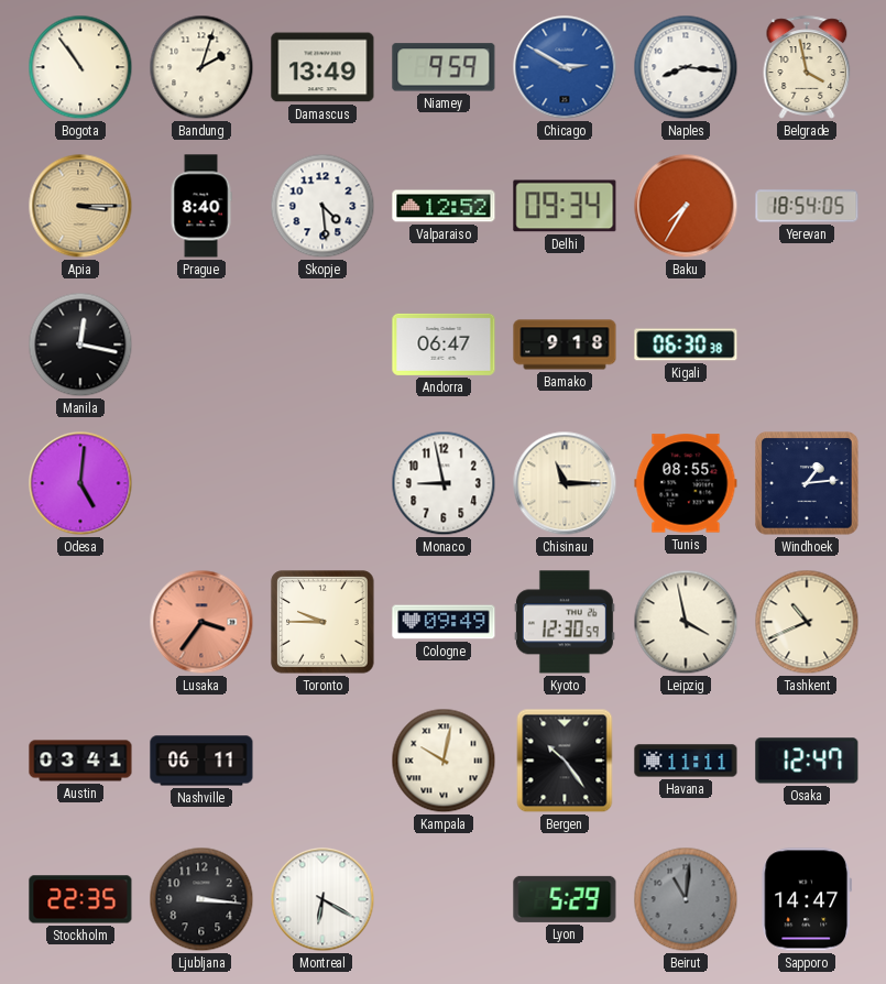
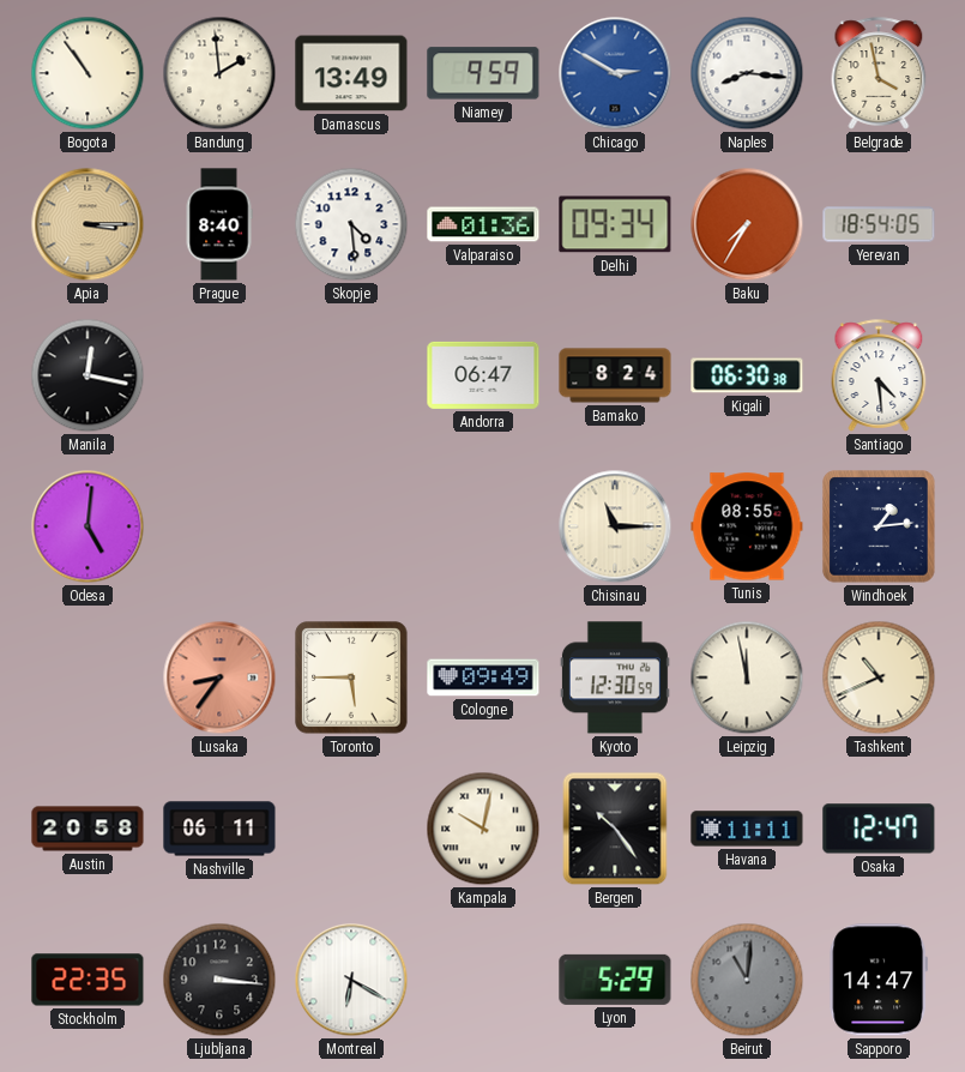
Bandung: 2:03 -> 1:59
Valparaiso: 12:52 -> 01:36
Bamako: 9:18 -> 8:24
Santiago: none -> 4:29
Monaco: 8:58 -> none
Lusaka: 3:36 -> 8:36
Toronto: 9:45 -> 5:45
Leipzig: 3:58 -> 11:58
Austin: 03:41 -> 20:58
